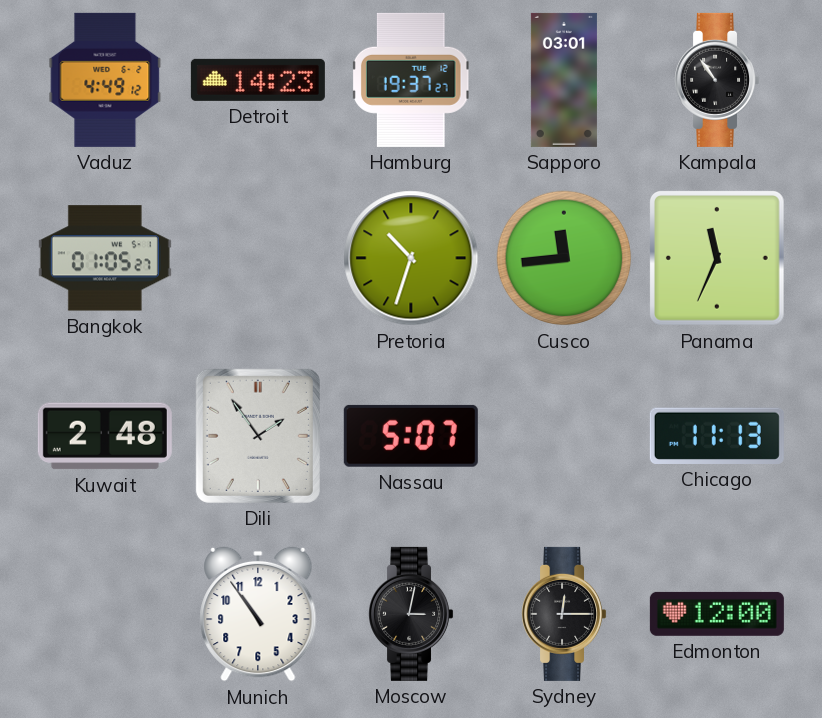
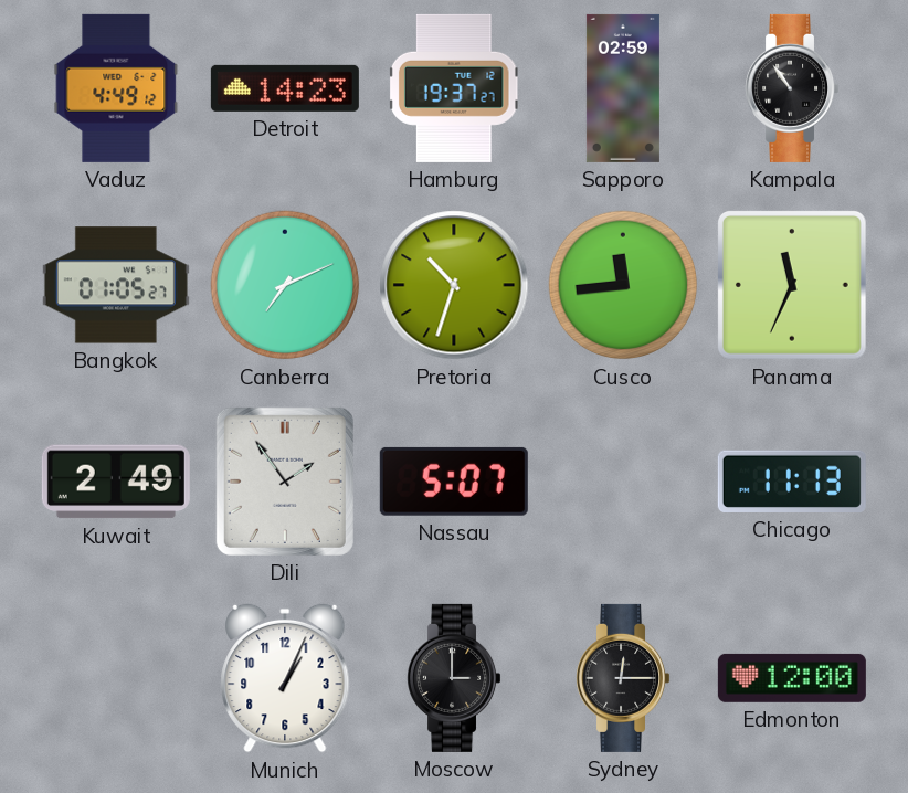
Sapporo: 03:01 -> 02:59
Canberra: none -> 7:11
Kuwait: 2:48 -> 2:49
Munich: 10:54 -> 1:04
Moscow: 3:02 -> 3:00
